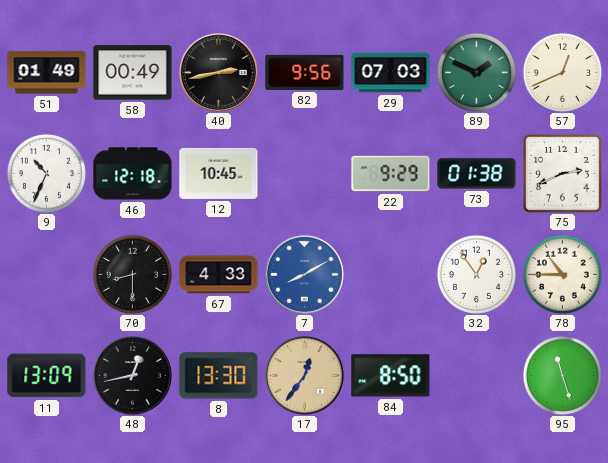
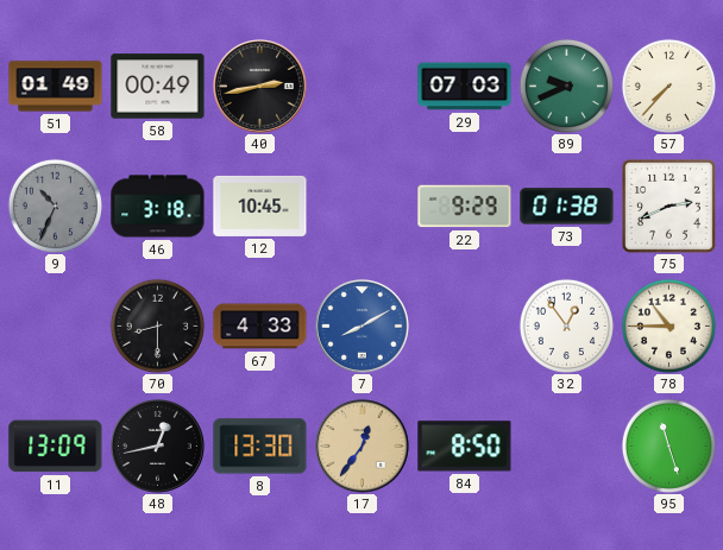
82: 9:56 -> none
89: 1:49 -> 9:41
57: 12:41 -> 7:37
9 dial: white -> grey
46: 12:18 -> 3:18
